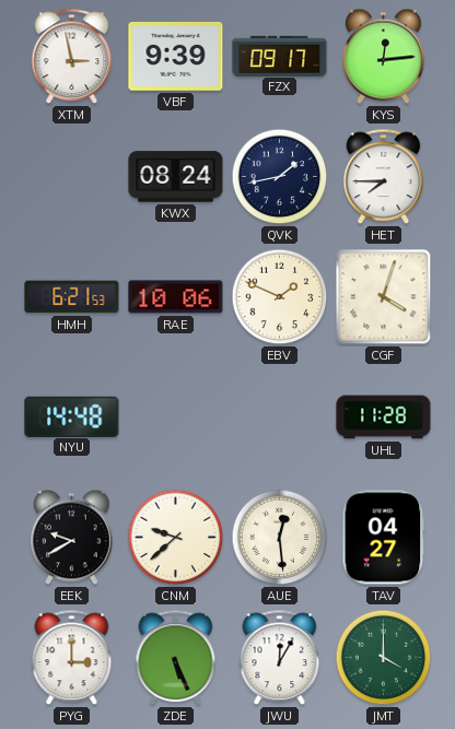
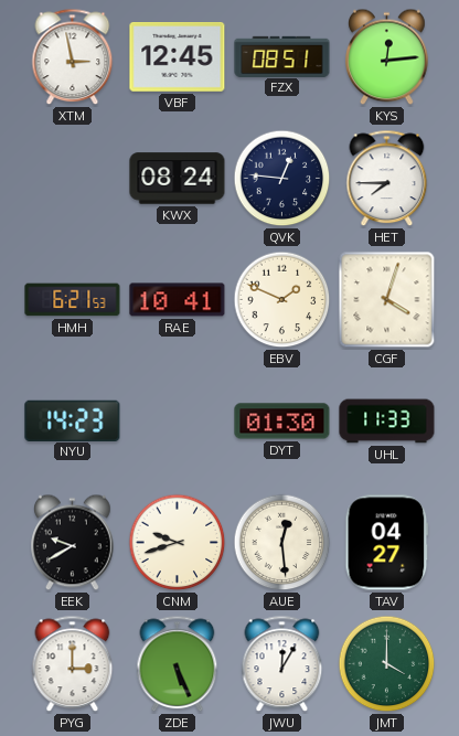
VBF: 9:39 -> 12:45
FZX: 09:17 -> 08:51
QVK: 1:43 -> 12:46
RAE: 10:06 -> 10:41
NYU: 14:48 -> 14:23
DYT: none -> 01:30
UHL: 11:28 -> 11:33
CNM: 9:38 -> 9:42
